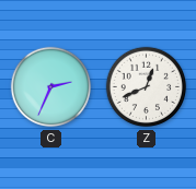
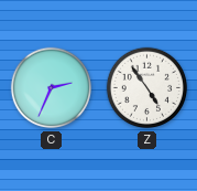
Z: 12:41 -> 4:54
